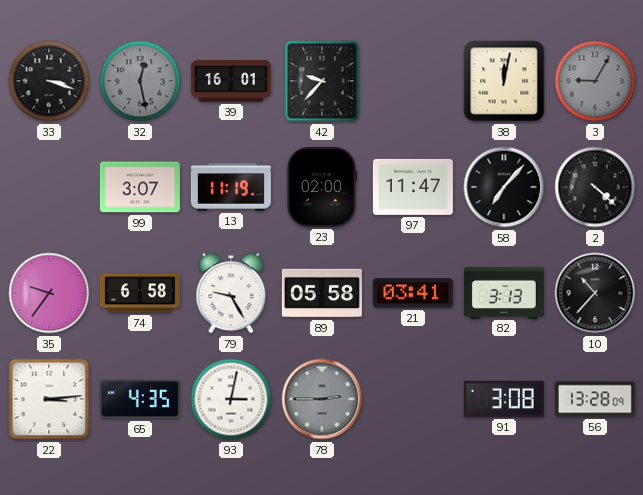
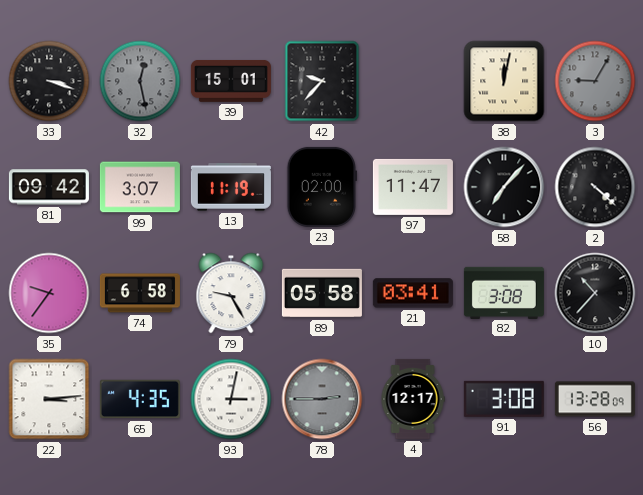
39: 16:01 -> 15:01
81: none -> 09:42
82: 3:13 -> 3:08
4: none -> 12:17
